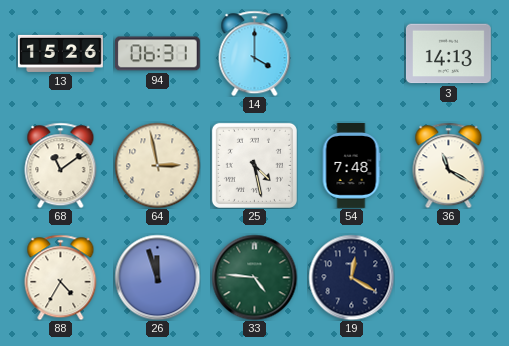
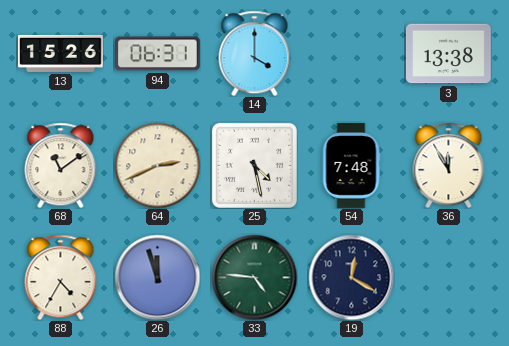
3: 14:13 -> 13:38
64: 2:58 -> 2:41
36: 11:20 -> 11:55
